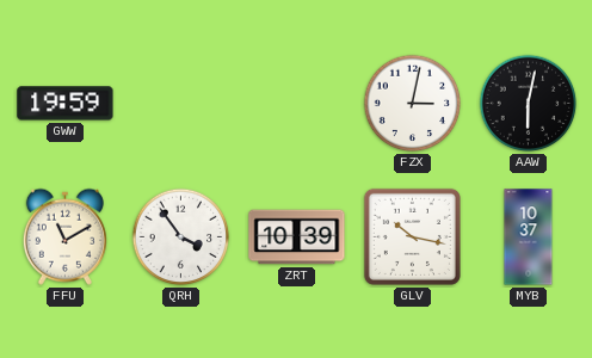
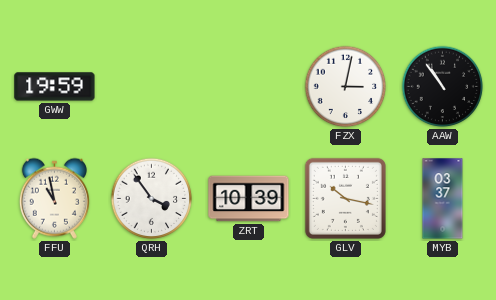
AAW: 6:02 -> 10:54
FFU: 11:10 -> 10:58
MYB: 10:37 -> 03:37
